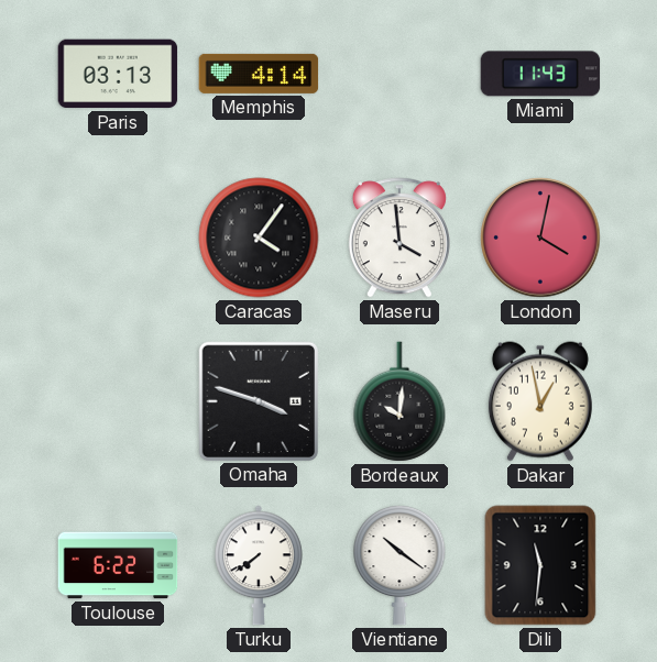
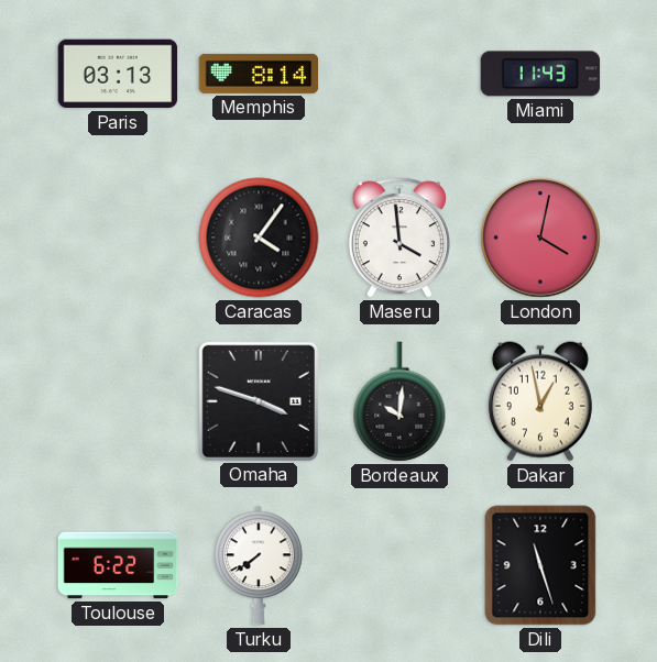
Memphis: 4:14 -> 8:14
Vientiane: 10:21 -> none
Dili: 11:31 -> 11:27
